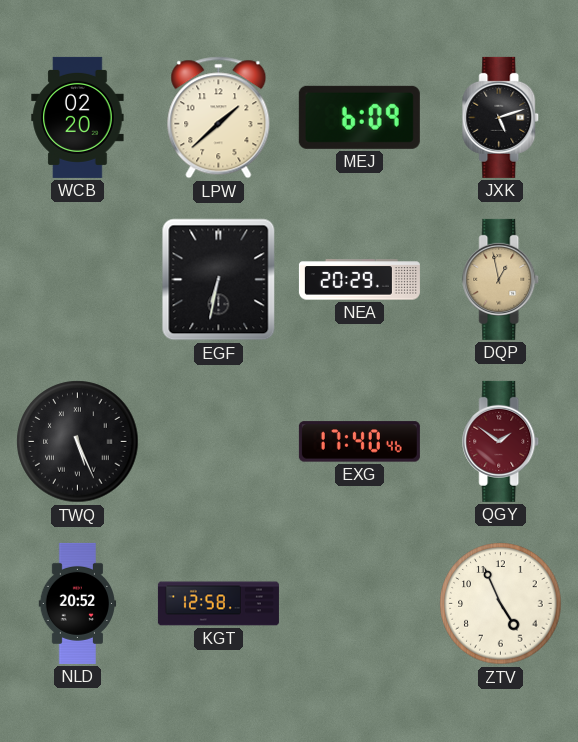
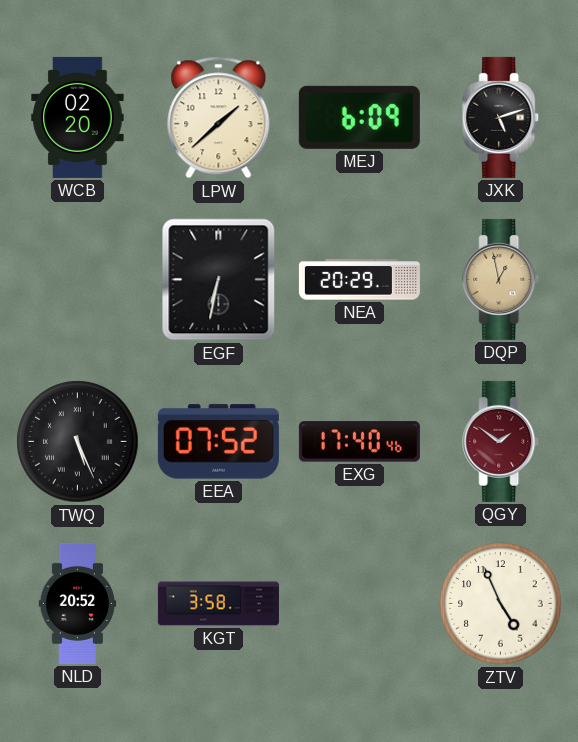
EEA: none -> 07:52
KGT: 12:58 -> 3:58
